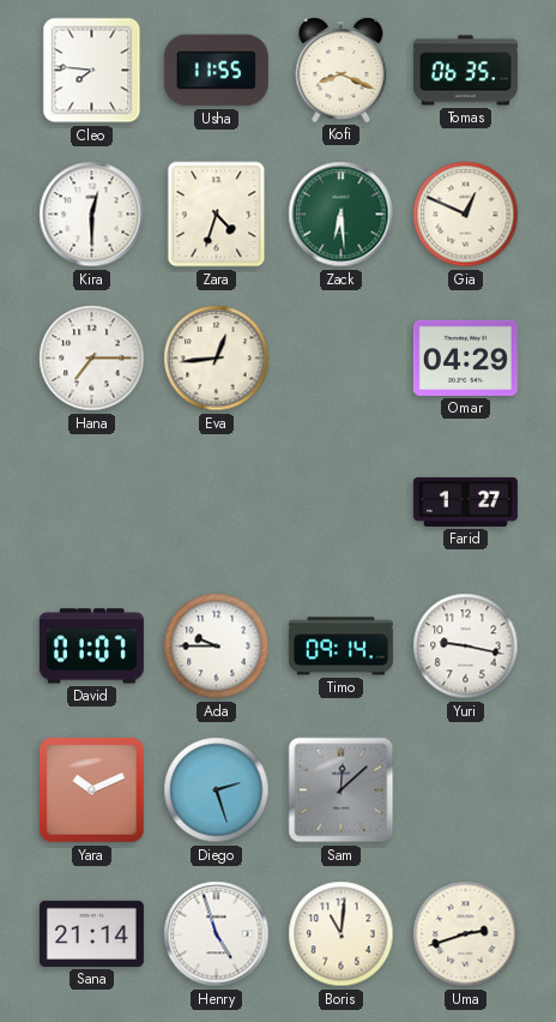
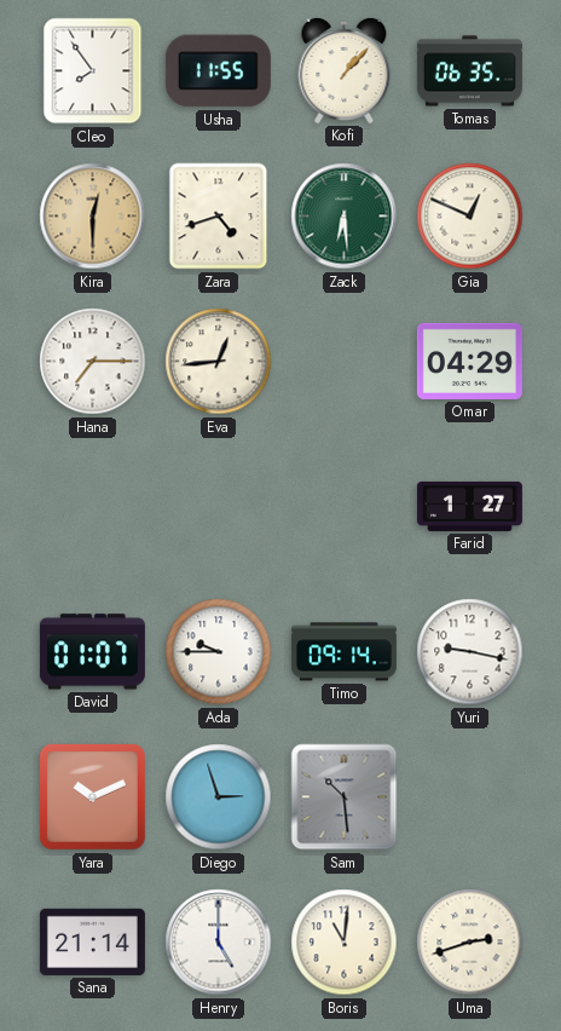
Cleo: 7:46 -> 7:54
Kofi: 8:19 -> 1:07
Kira dial: white -> champagne
Zara: 4:33 -> 4:42
Diego: 2:27 -> 2:57
Sam: 12:08 -> 10:29
Henry: 4:57 -> 5:00
